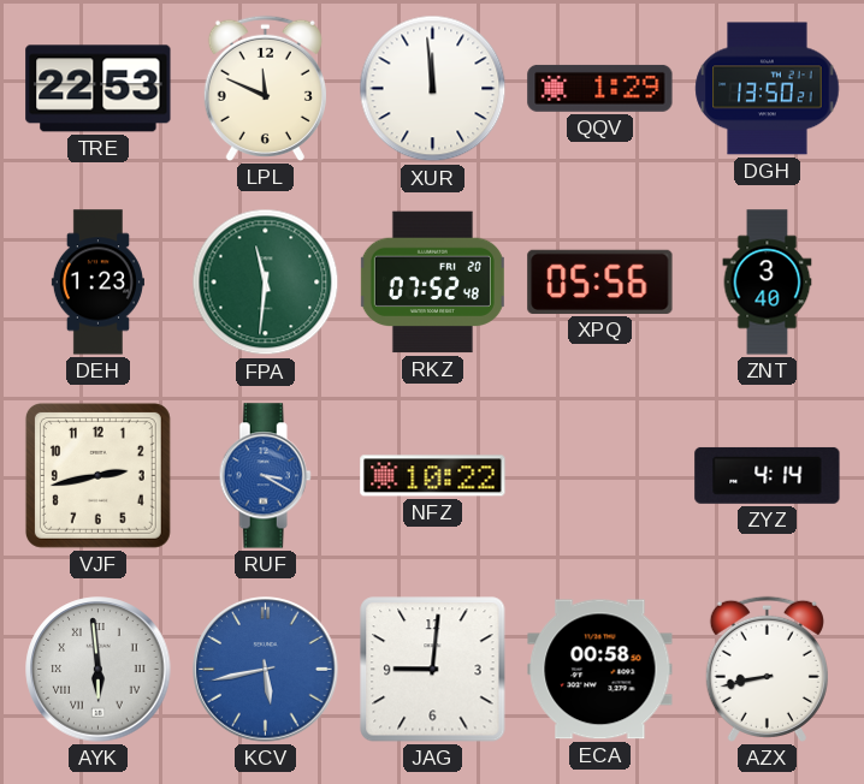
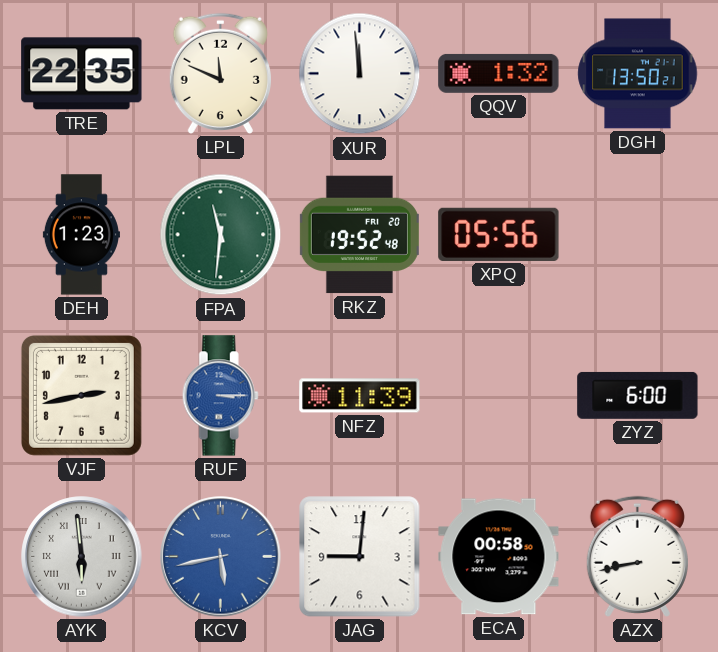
TRE: 22:53 -> 22:35
QQV: 1:29 -> 1:32
RKZ: 07:52 -> 19:52
ZNT: 3:40 -> none
RUF: 3:20 -> 3:15
NFZ: 10:22 -> 11:39
ZYZ: 4:14 -> 6:00
